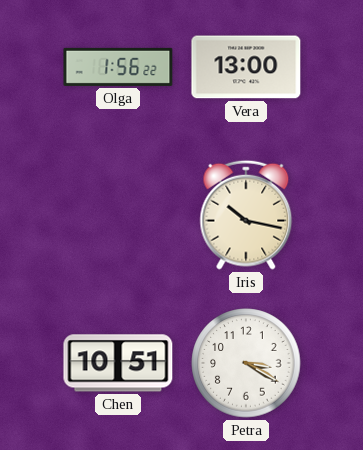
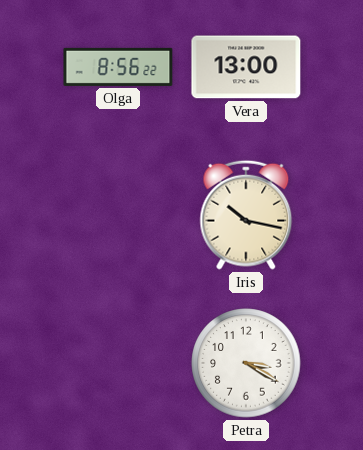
Olga: 1:56 -> 8:56
Chen: 10:51 -> none
